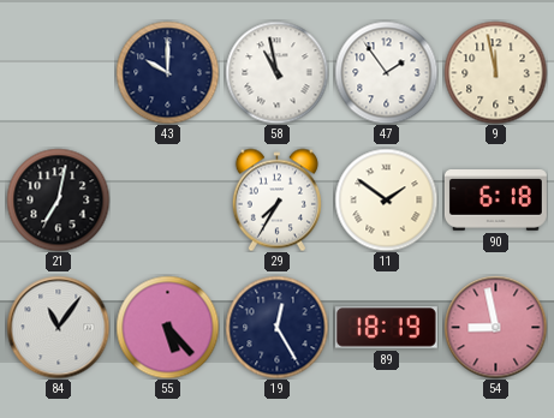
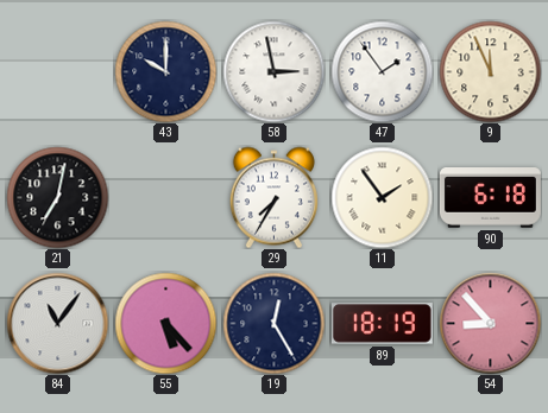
58: 10:58 -> 2:58
9: 11:58 -> 11:56
11: 1:51 -> 1:54
54: 8:58 -> 8:53
